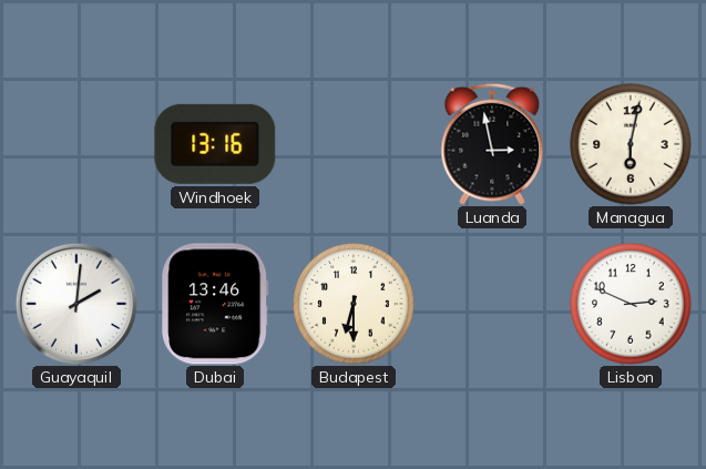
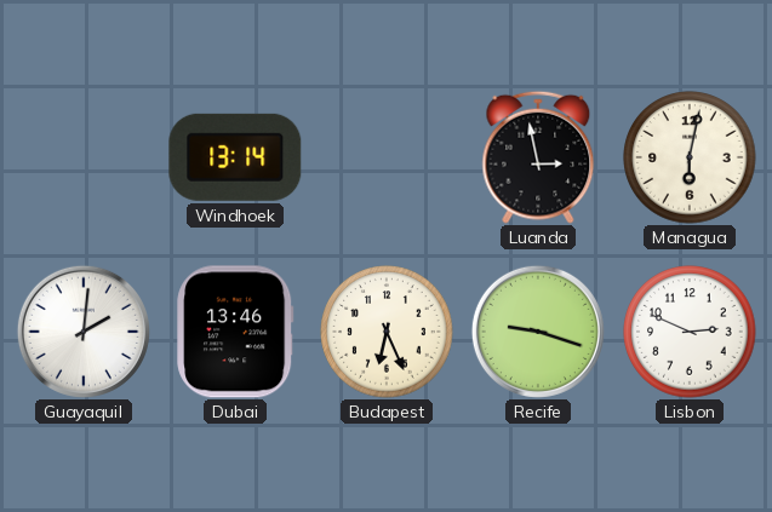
Windhoek: 13:16 -> 13:14
Budapest: 6:30 -> 6:26
Recife: none -> 9:18
